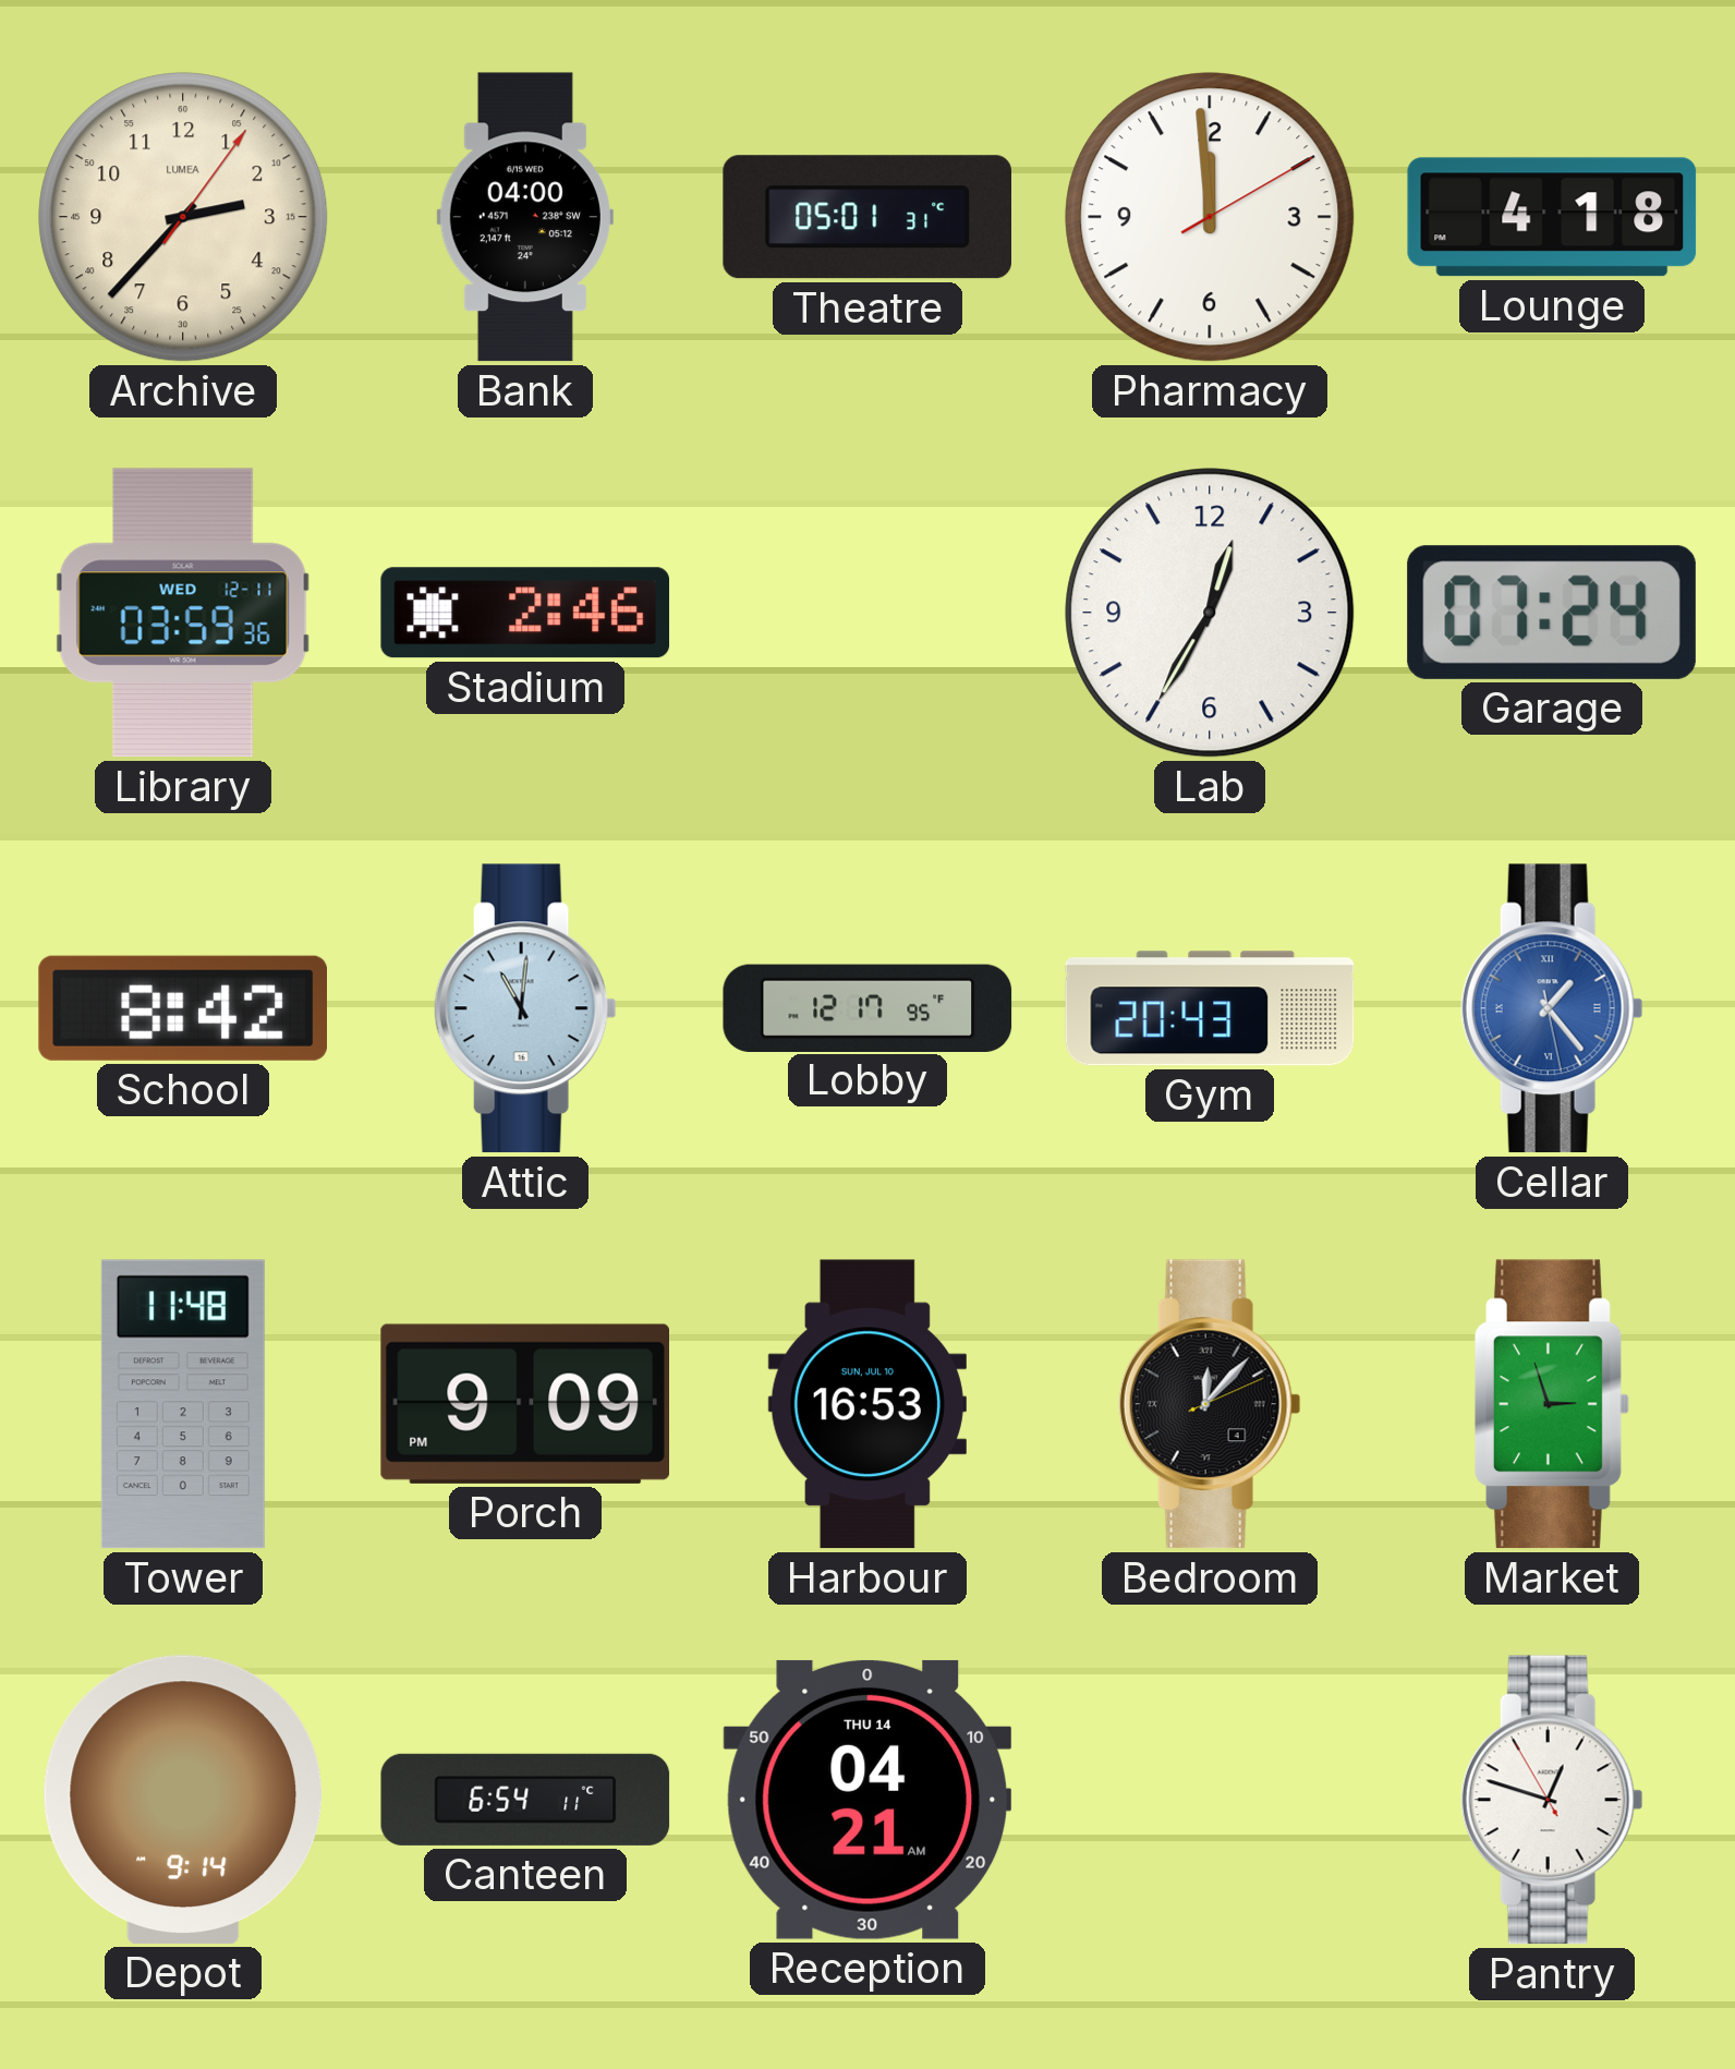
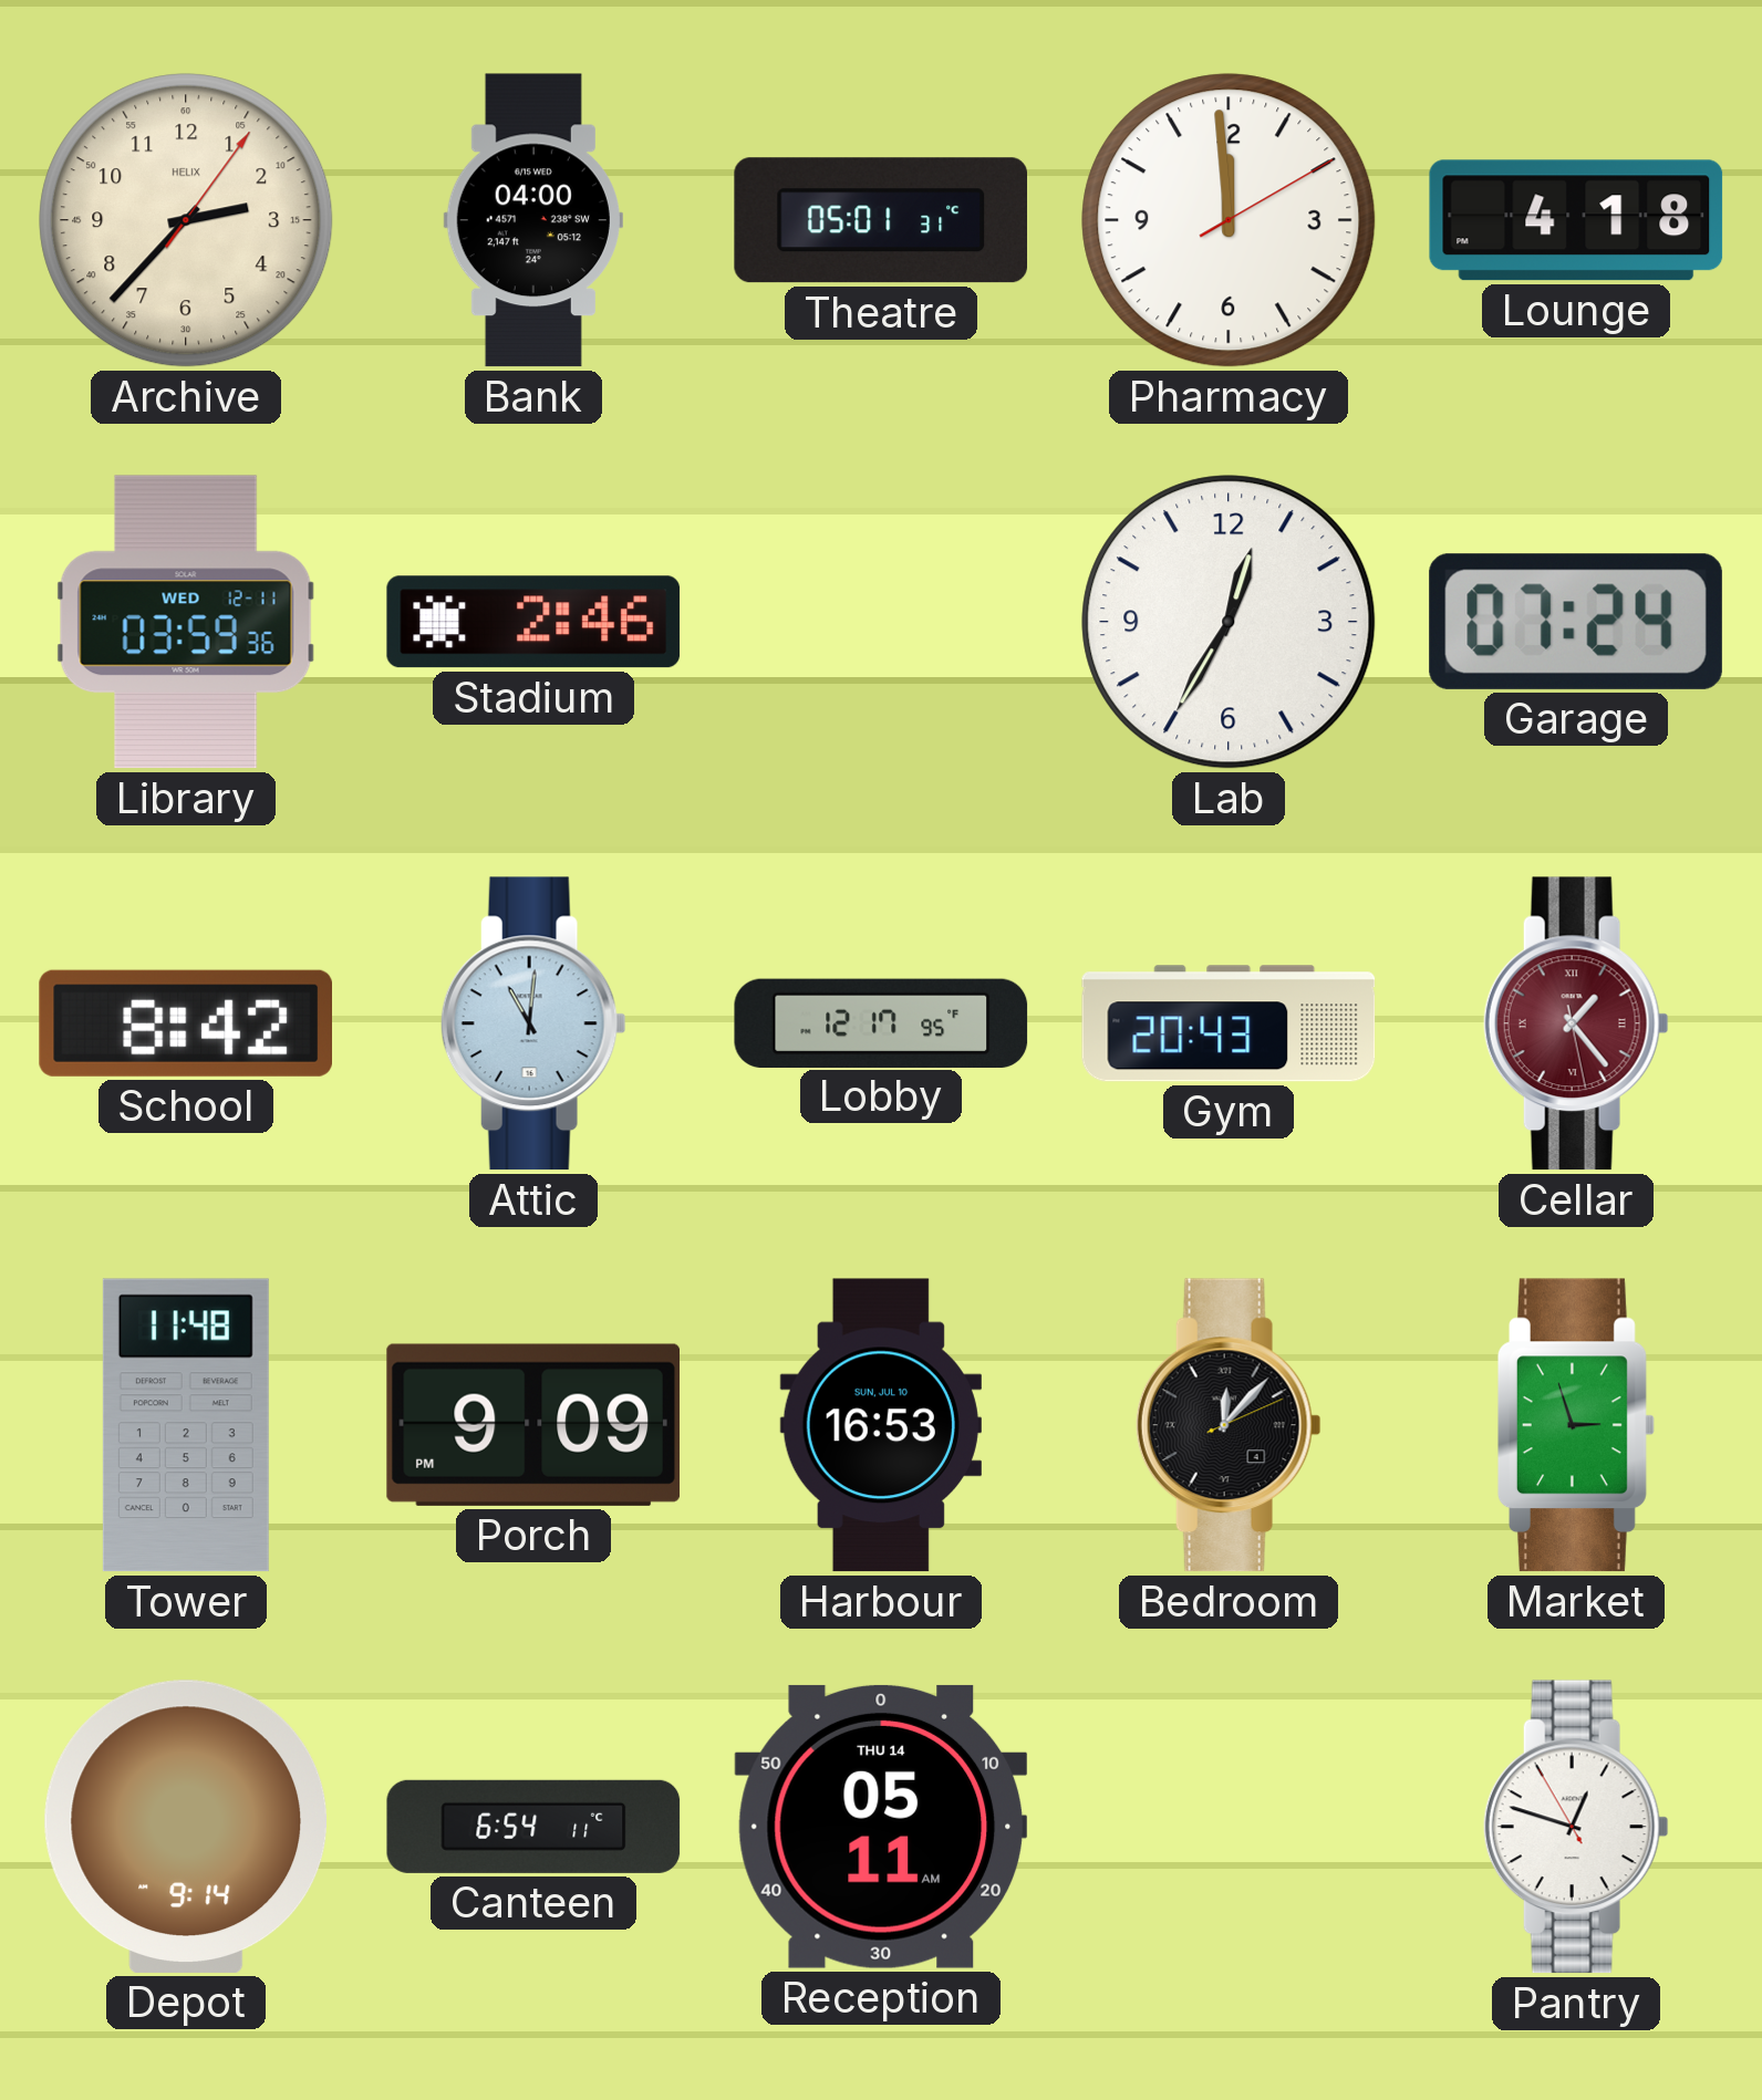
Archive brand: LUMEA -> HELIX
Cellar dial: blue -> burgundy
Reception: 04:21 -> 05:11
